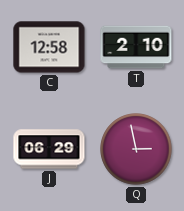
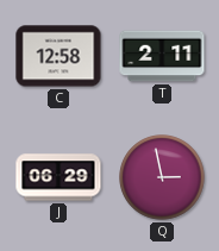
T: 2:10 -> 2:11
